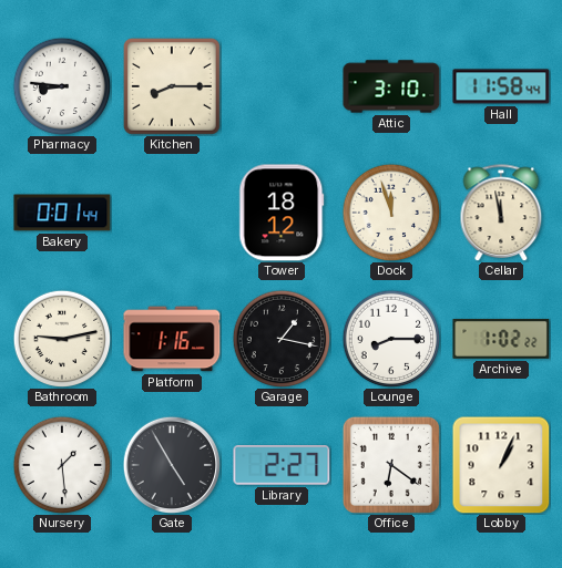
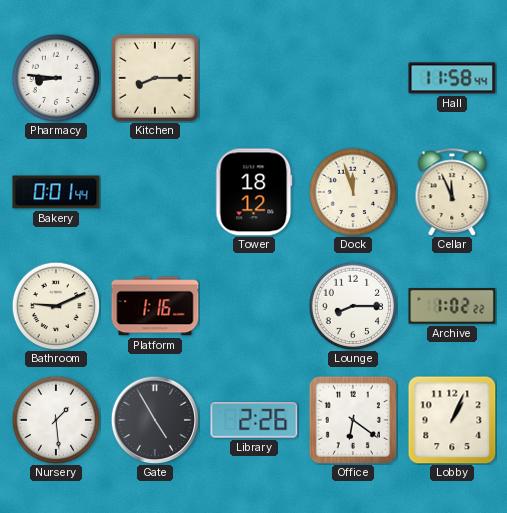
Attic: 3:10 -> none
Cellar: 11:58 -> 11:56
Bathroom: 9:13 -> 9:11
Garage: 1:17 -> none
Library: 2:27 -> 2:26
